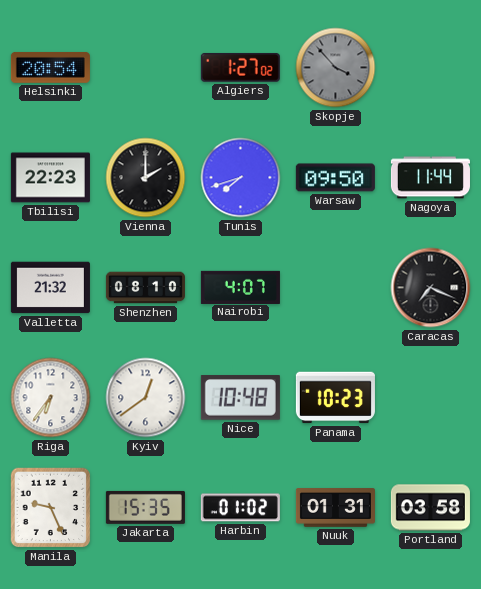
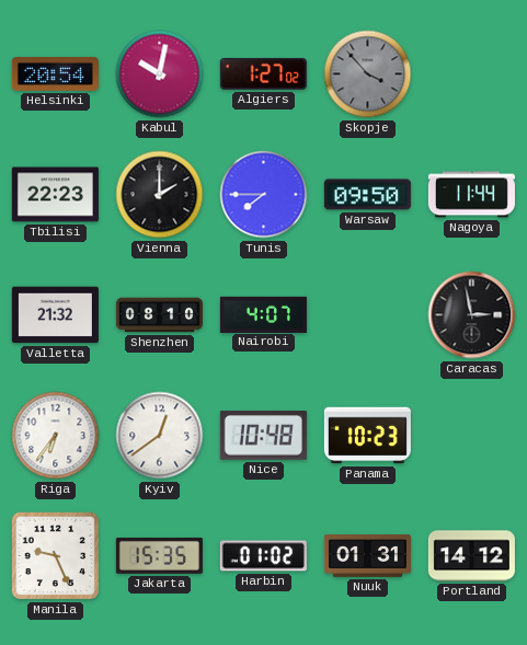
Kabul: none -> 10:02
Tunis: 7:42 -> 7:45
Caracas: 7:19 -> 2:58
Portland: 03:58 -> 14:12
